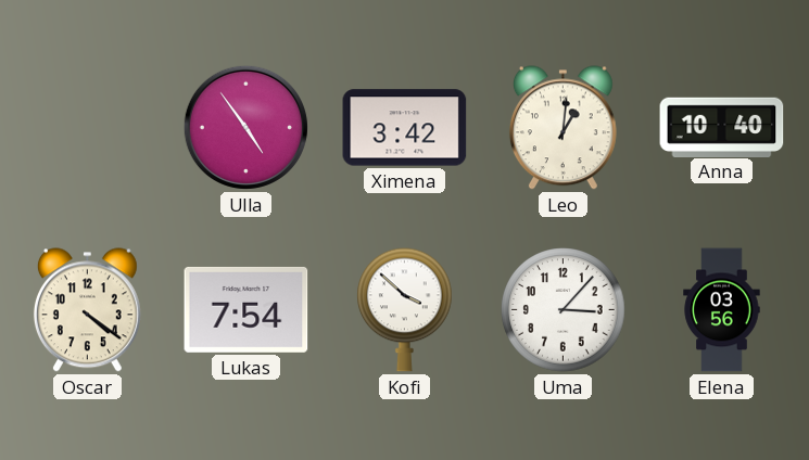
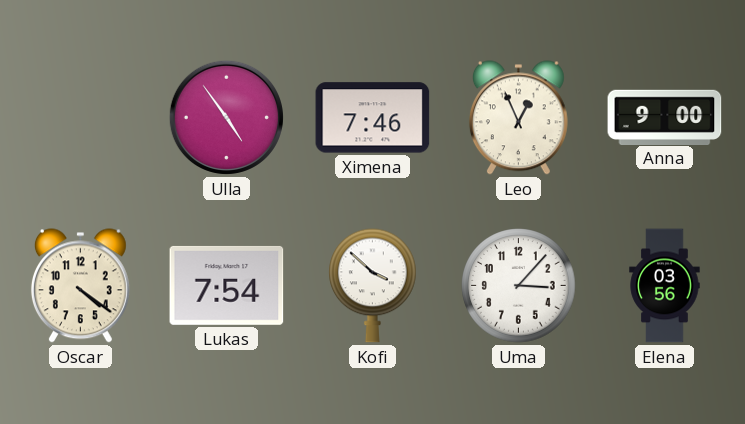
Ximena: 3:42 -> 7:46
Leo: 1:01 -> 12:56
Anna: 10:40 -> 9:00
